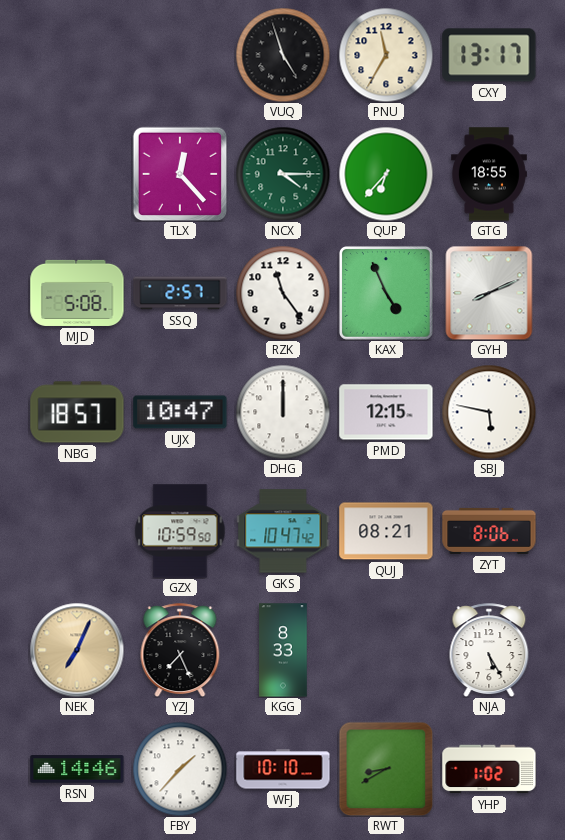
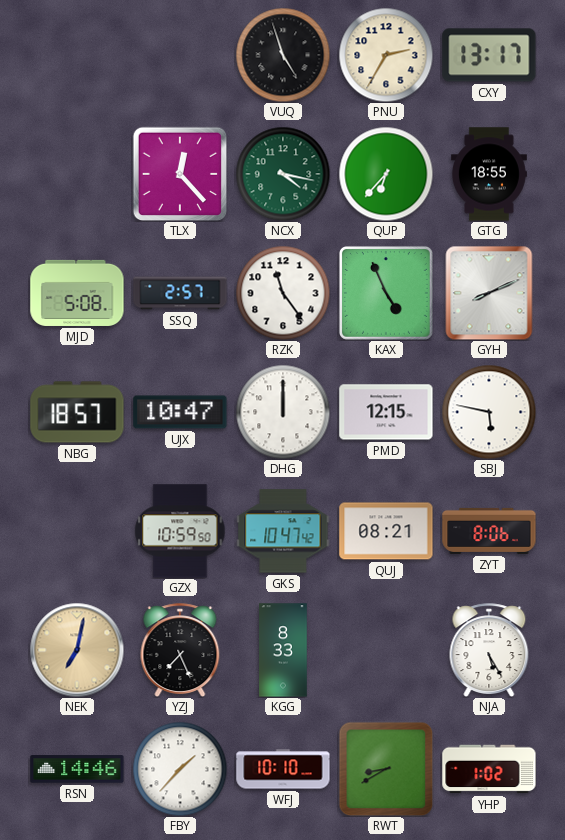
PNU: 11:35 -> 2:35
NCX: 4:15 -> 4:17
NEK: 7:04 -> 7:02
